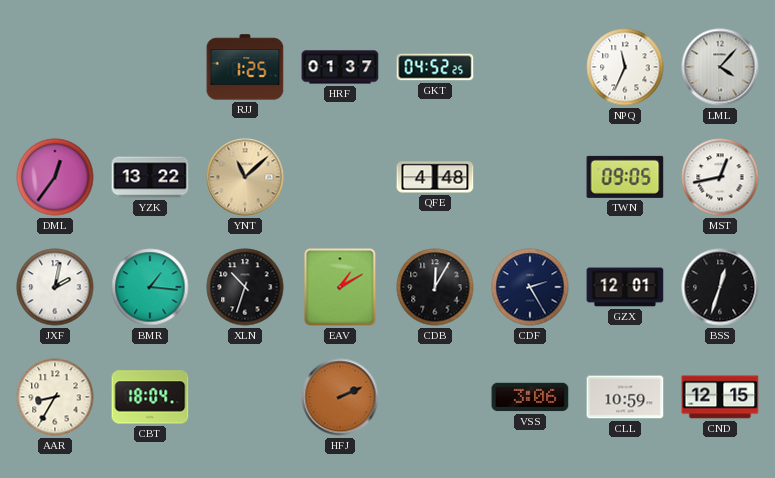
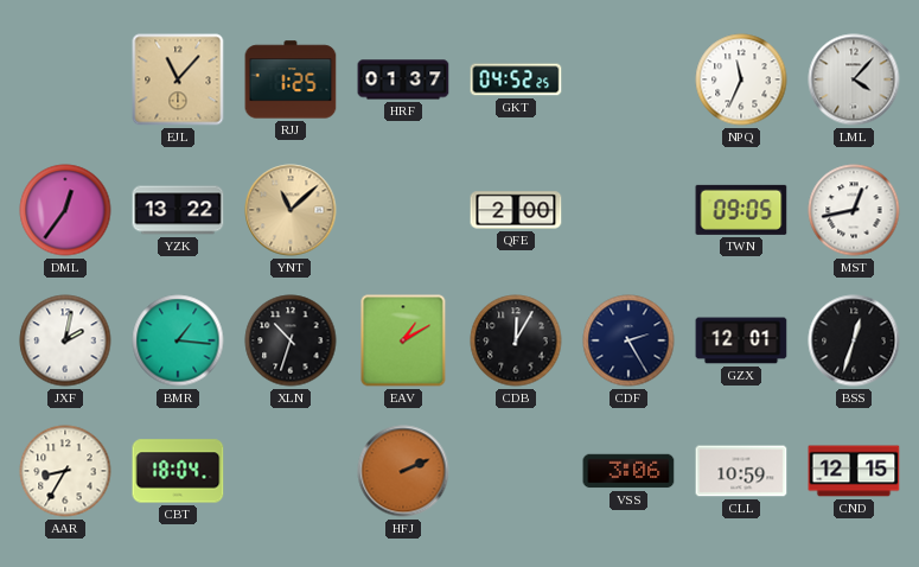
EJL: none -> 11:07
QFE: 4:48 -> 2:00
